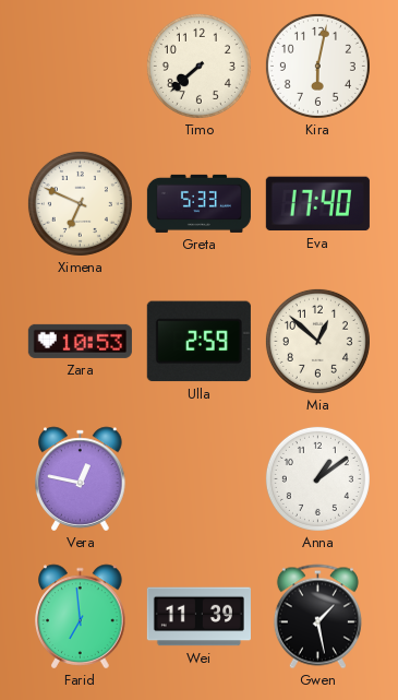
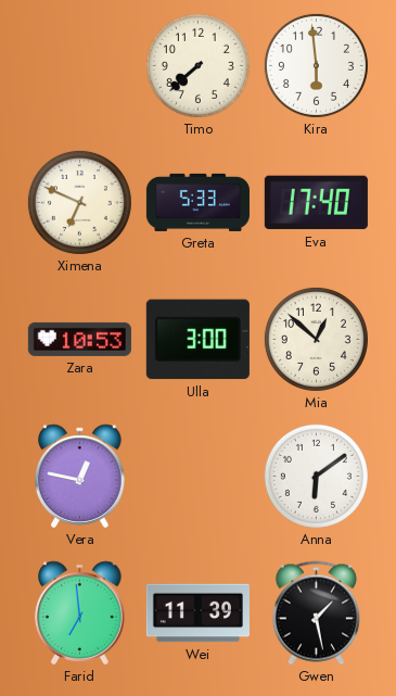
Kira: 6:02 -> 5:59
Ulla: 2:59 -> 3:00
Anna: 1:09 -> 6:09
